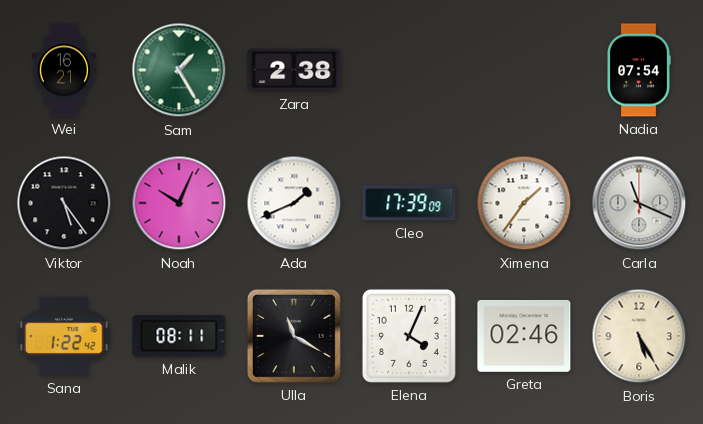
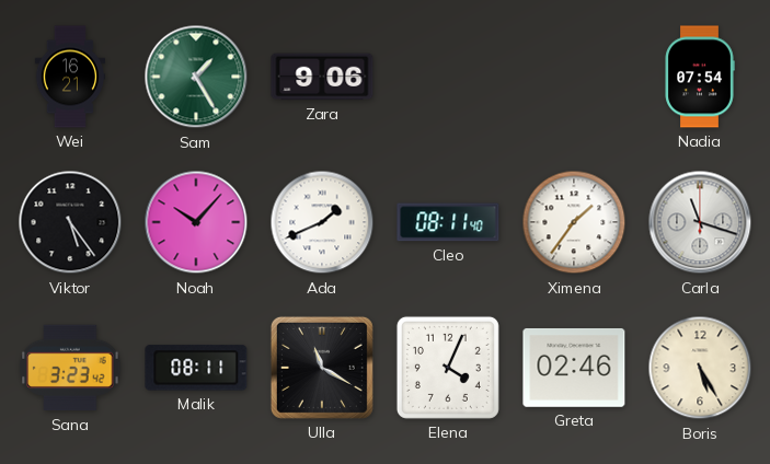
Zara: 2:38 -> 9:06
Noah: 10:04 -> 10:07
Cleo: 17:39 -> 08:11
Carla: 11:19 -> 11:18
Sana: 1:22 -> 3:23
